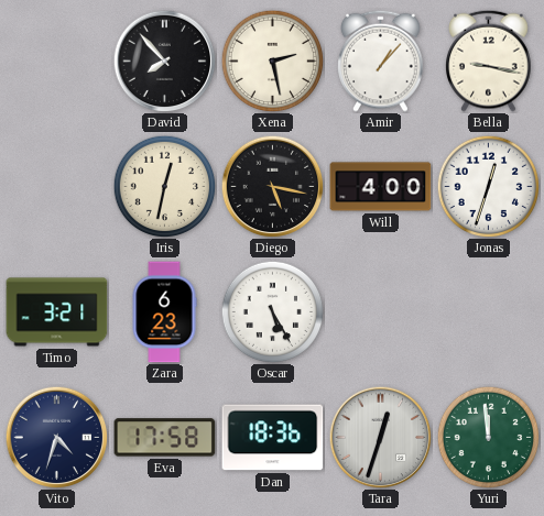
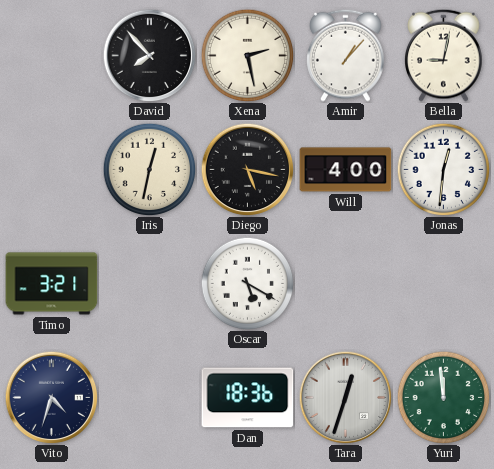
Bella: 9:17 -> 9:02
Jonas: 12:33 -> 12:31
Zara: 6:23 -> none
Oscar: 5:25 -> 5:20
Eva: 17:58 -> none
